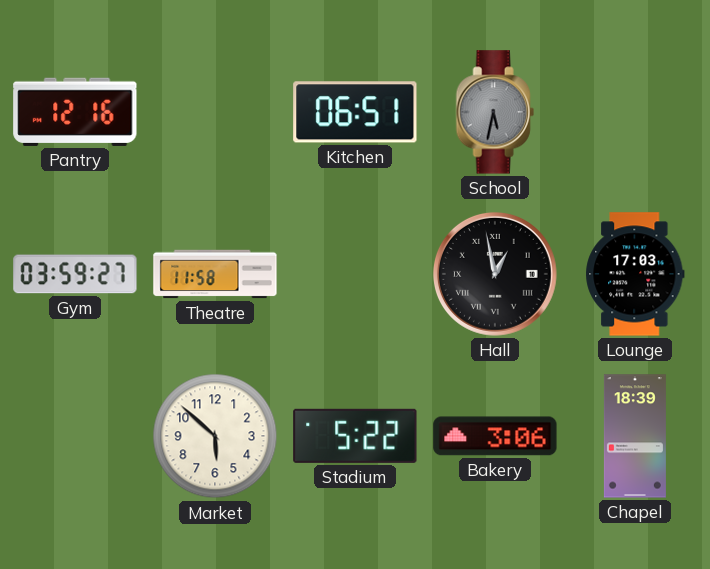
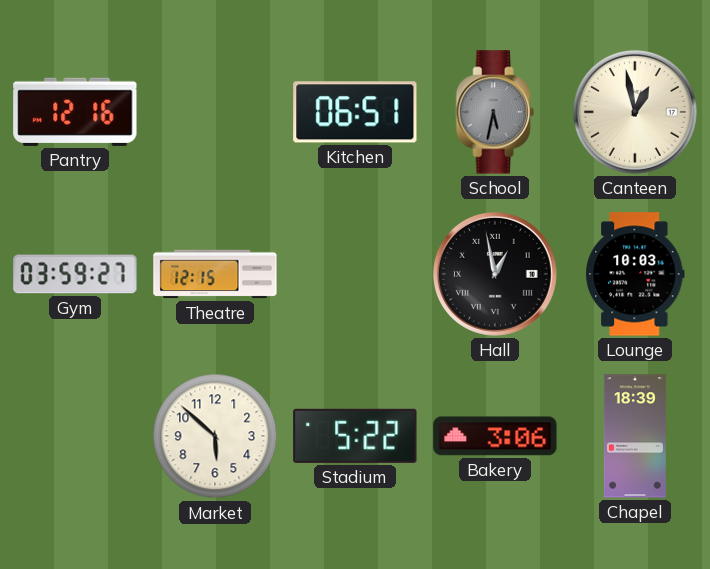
Canteen: none -> 12:58
Theatre: 11:58 -> 12:15
Lounge: 17:03 -> 10:03
